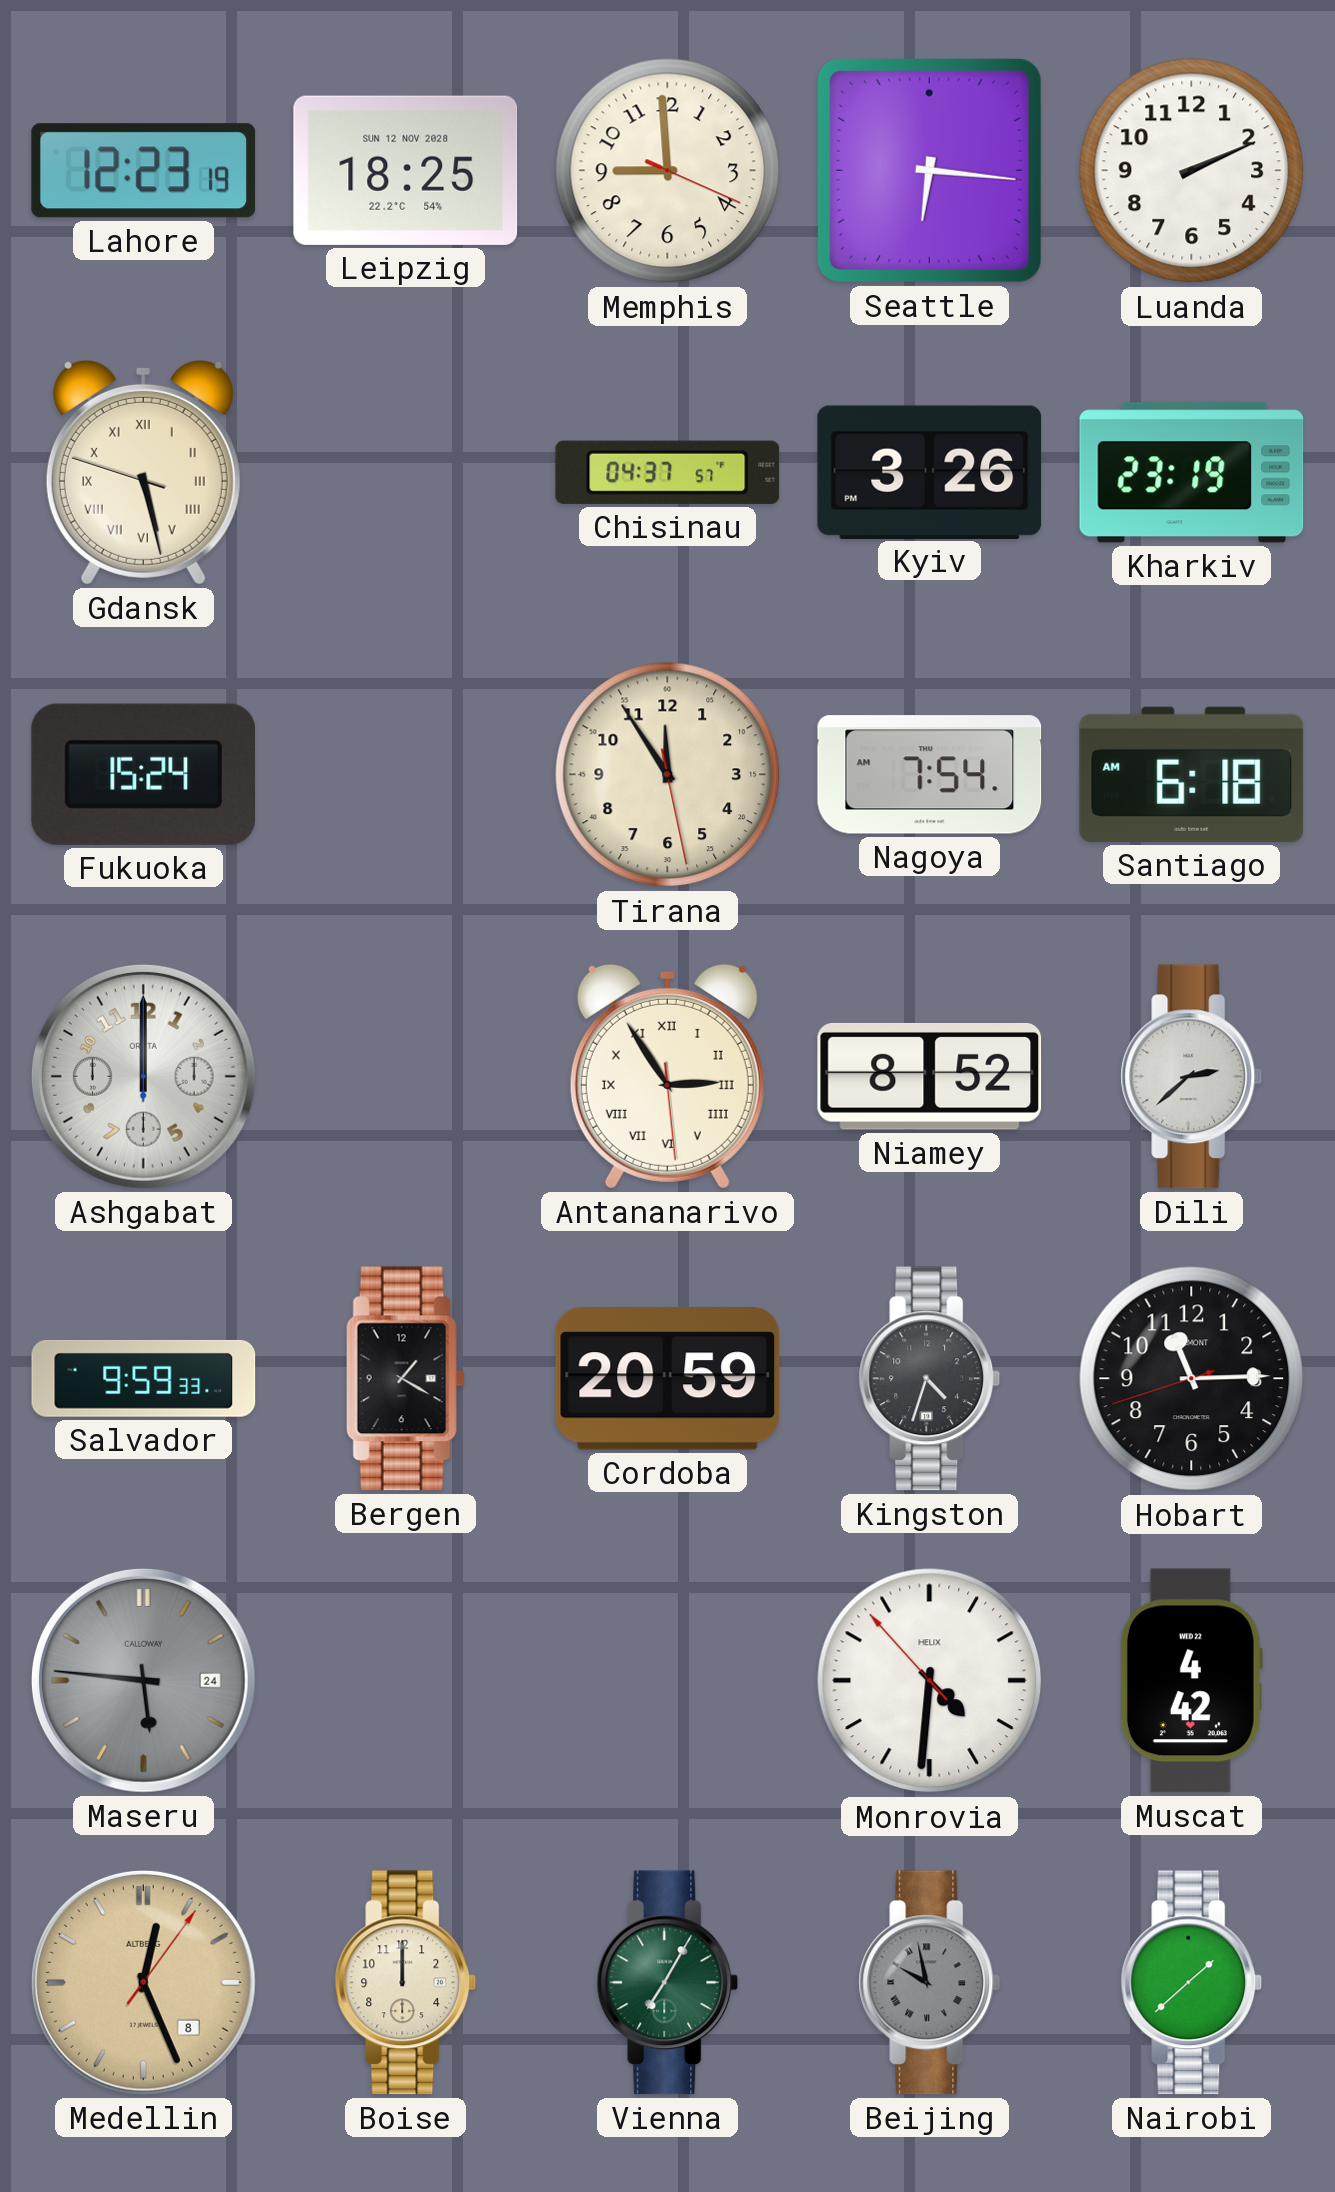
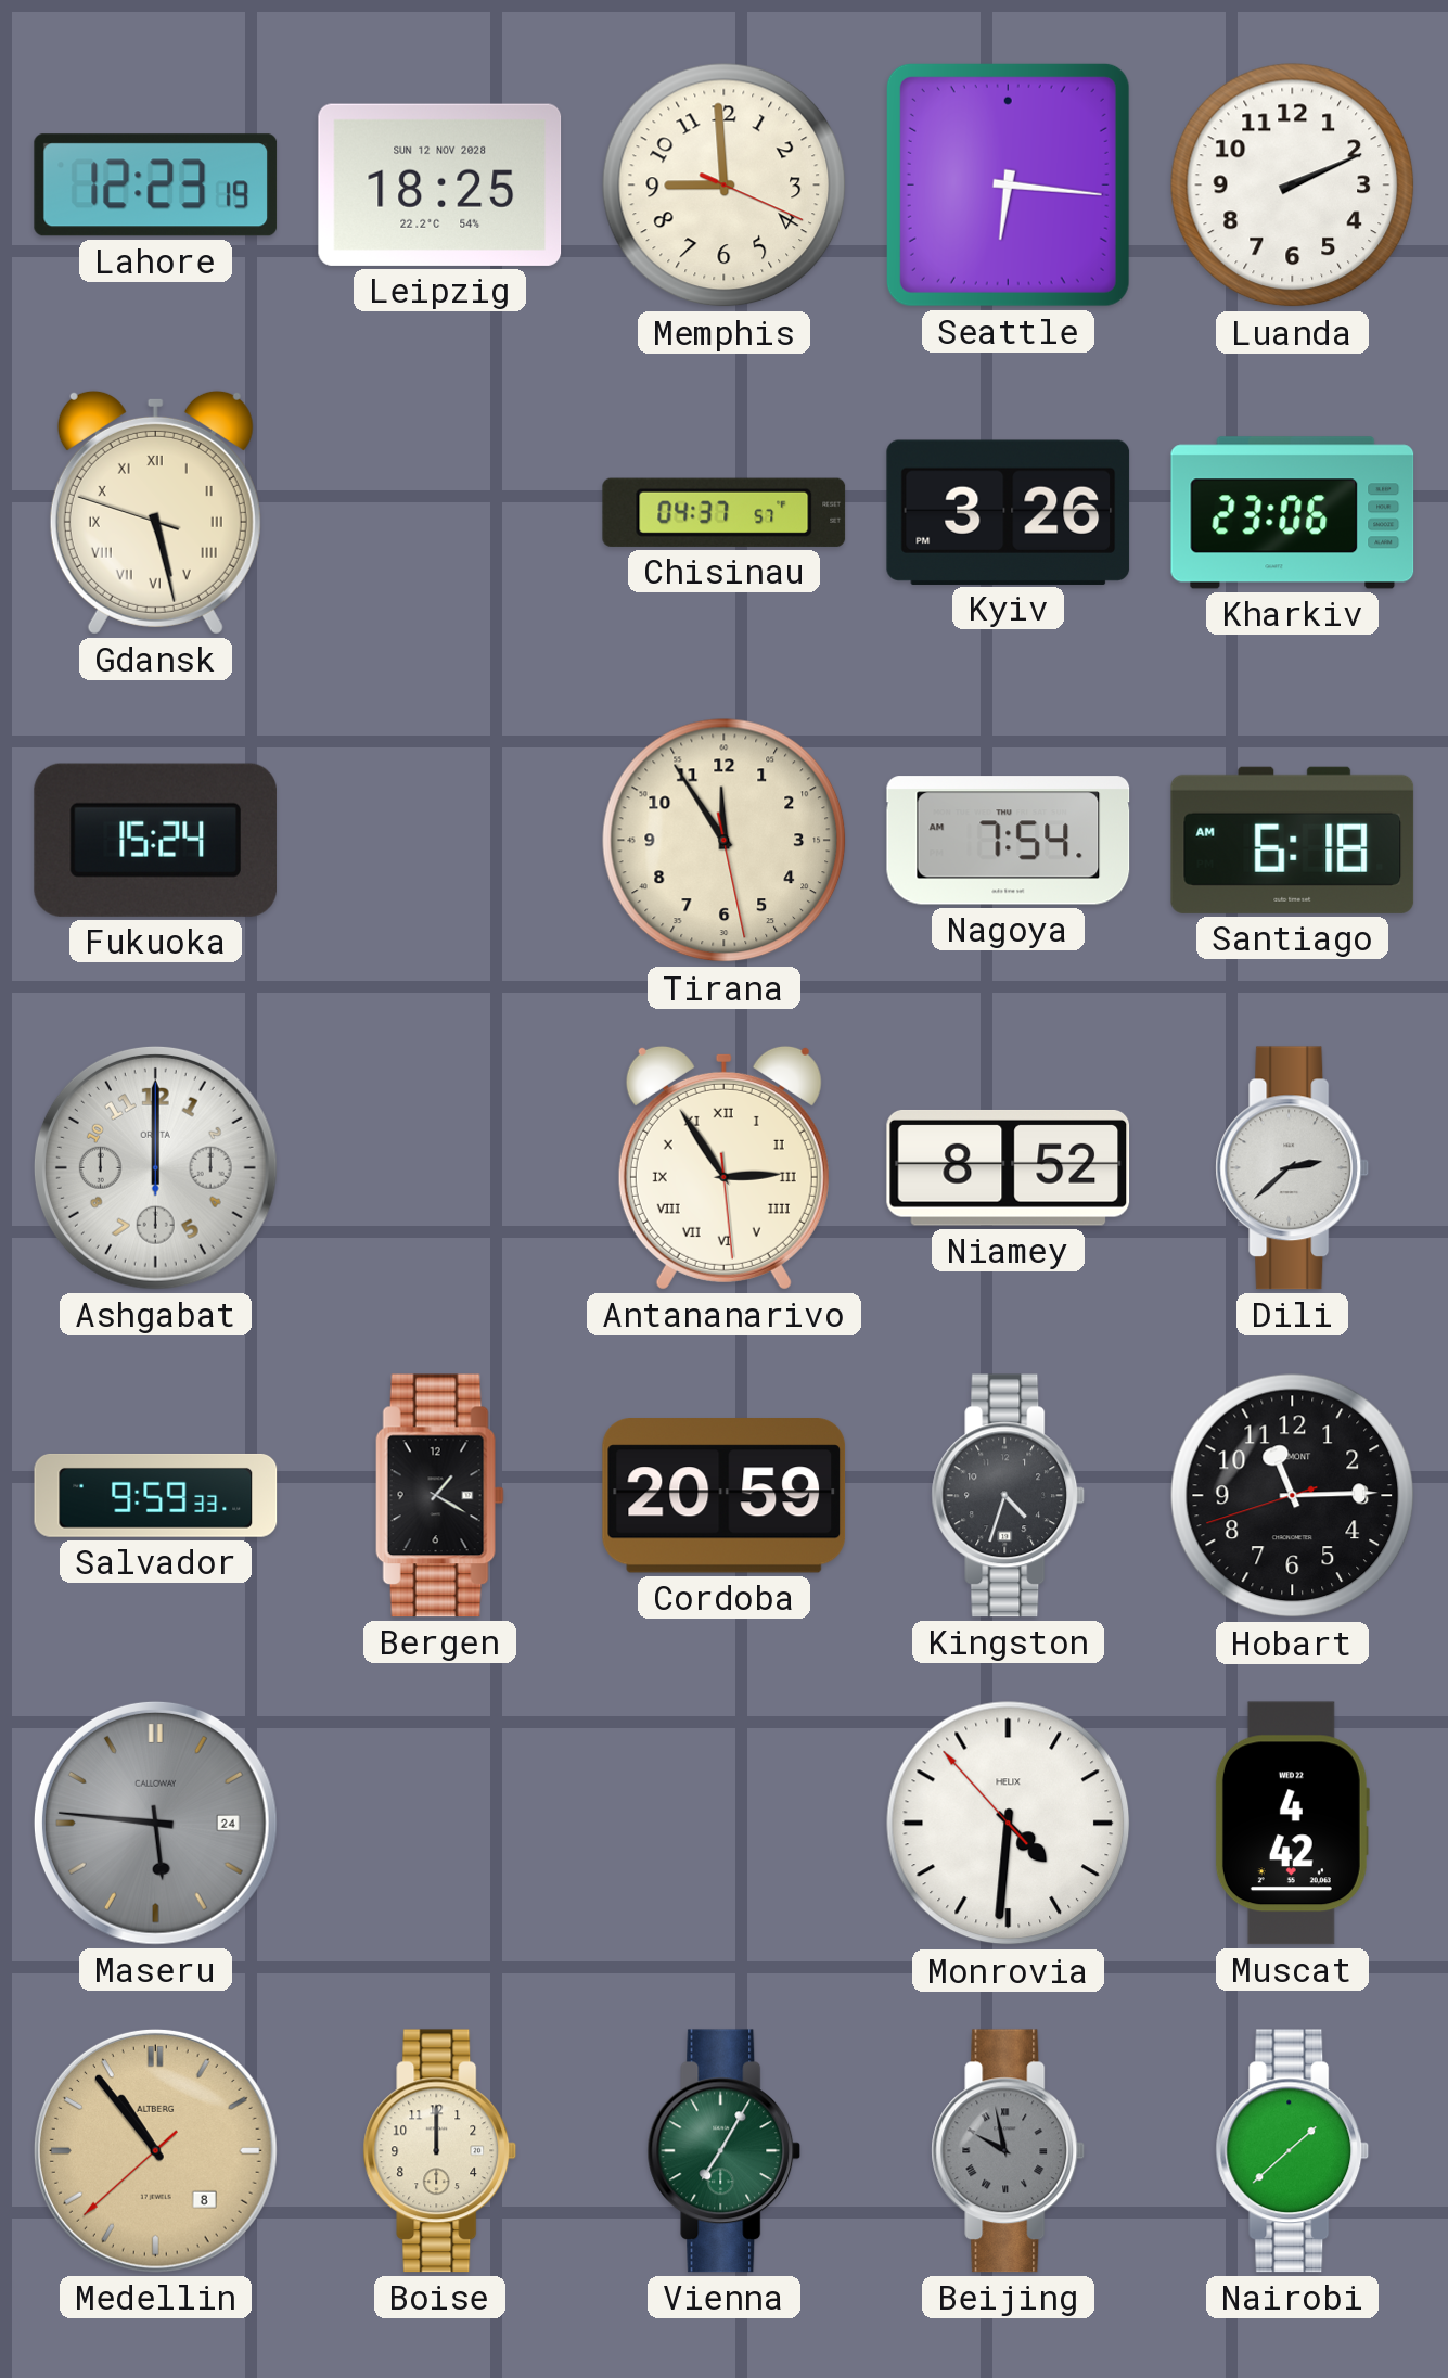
Kharkiv: 23:19 -> 23:06
Medellin: 12:26 -> 10:53
